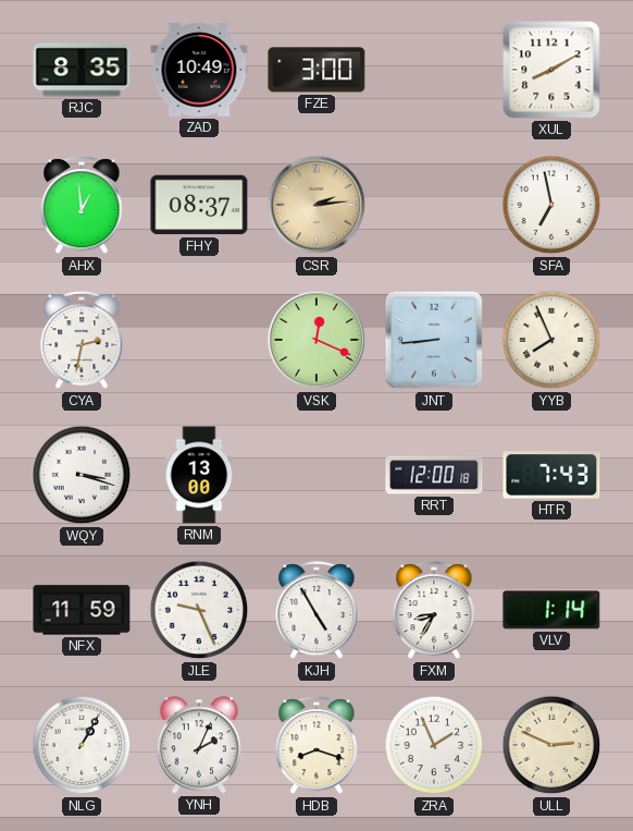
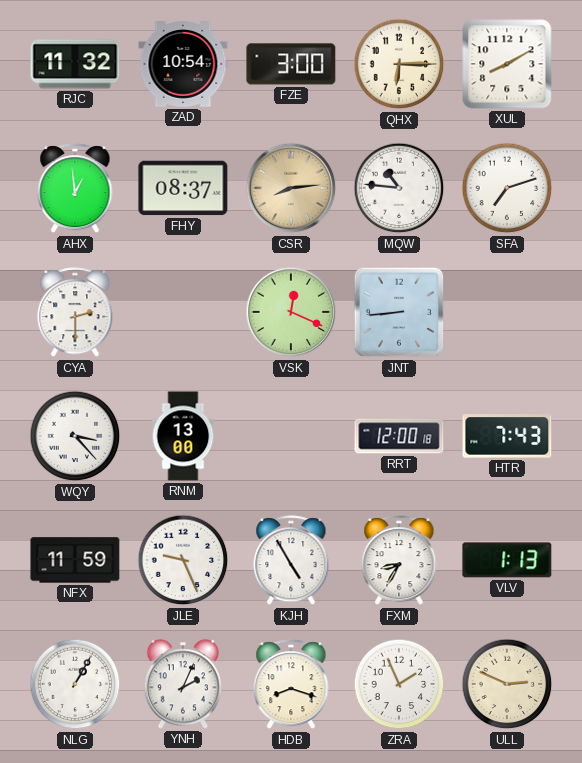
RJC: 8:35 -> 11:32
ZAD: 10:49 -> 10:54
QHX: none -> 6:15
CSR: 2:14 -> 8:14
MQW: none -> 10:46
SFA: 6:58 -> 7:12
CYA: 2:32 -> 2:30
YYB: 7:56 -> none
WQY: 3:18 -> 3:23
VLV: 1:14 -> 1:13
